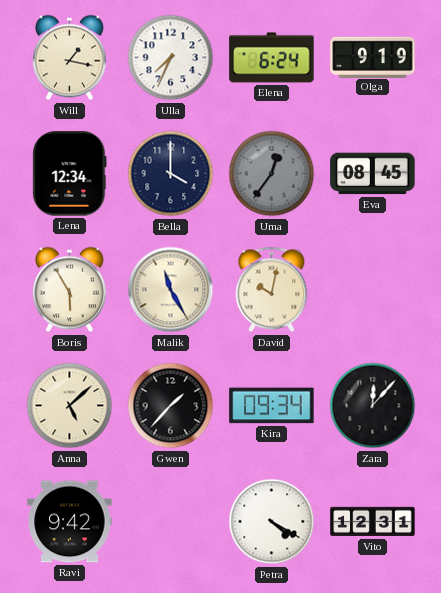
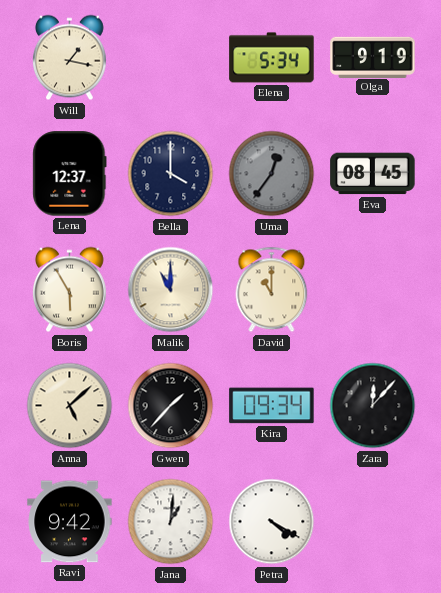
Ulla: 7:34 -> none
Elena: 6:24 -> 5:34
Lena: 12:34 -> 12:37
Malik: 11:25 -> 11:00
David: 10:02 -> 11:00
Jana: none -> 1:01
Vito: 12:31 -> none
